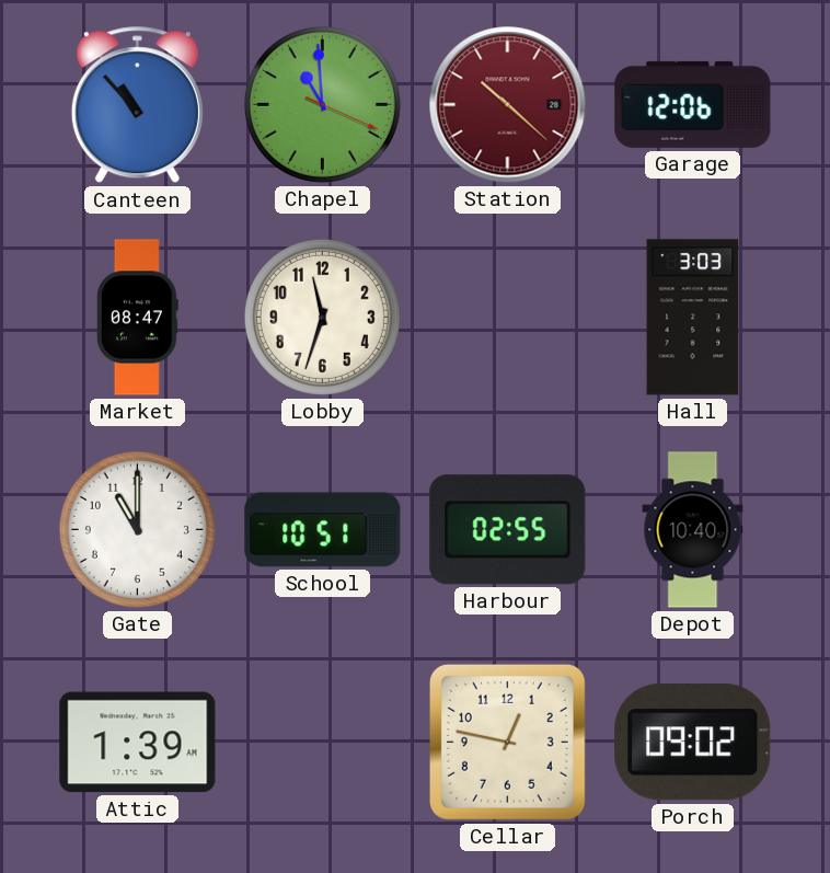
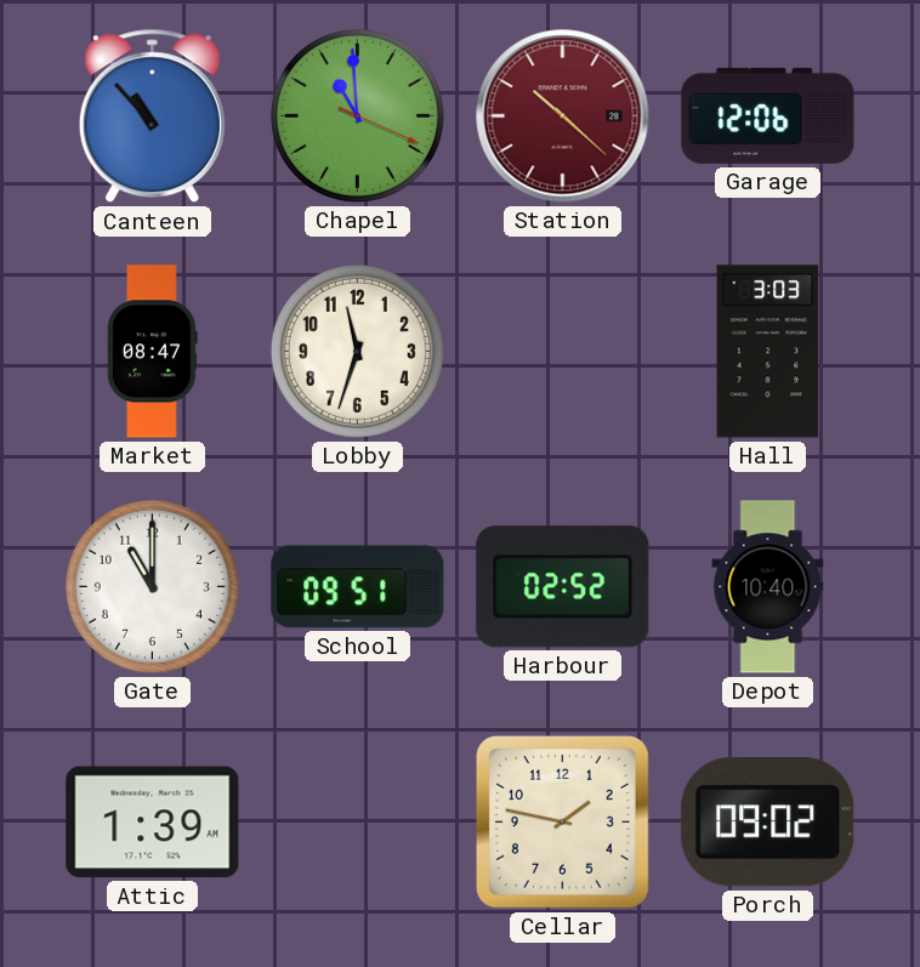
School: 10:51 -> 09:51
Harbour: 02:55 -> 02:52
Cellar: 12:47 -> 1:47
